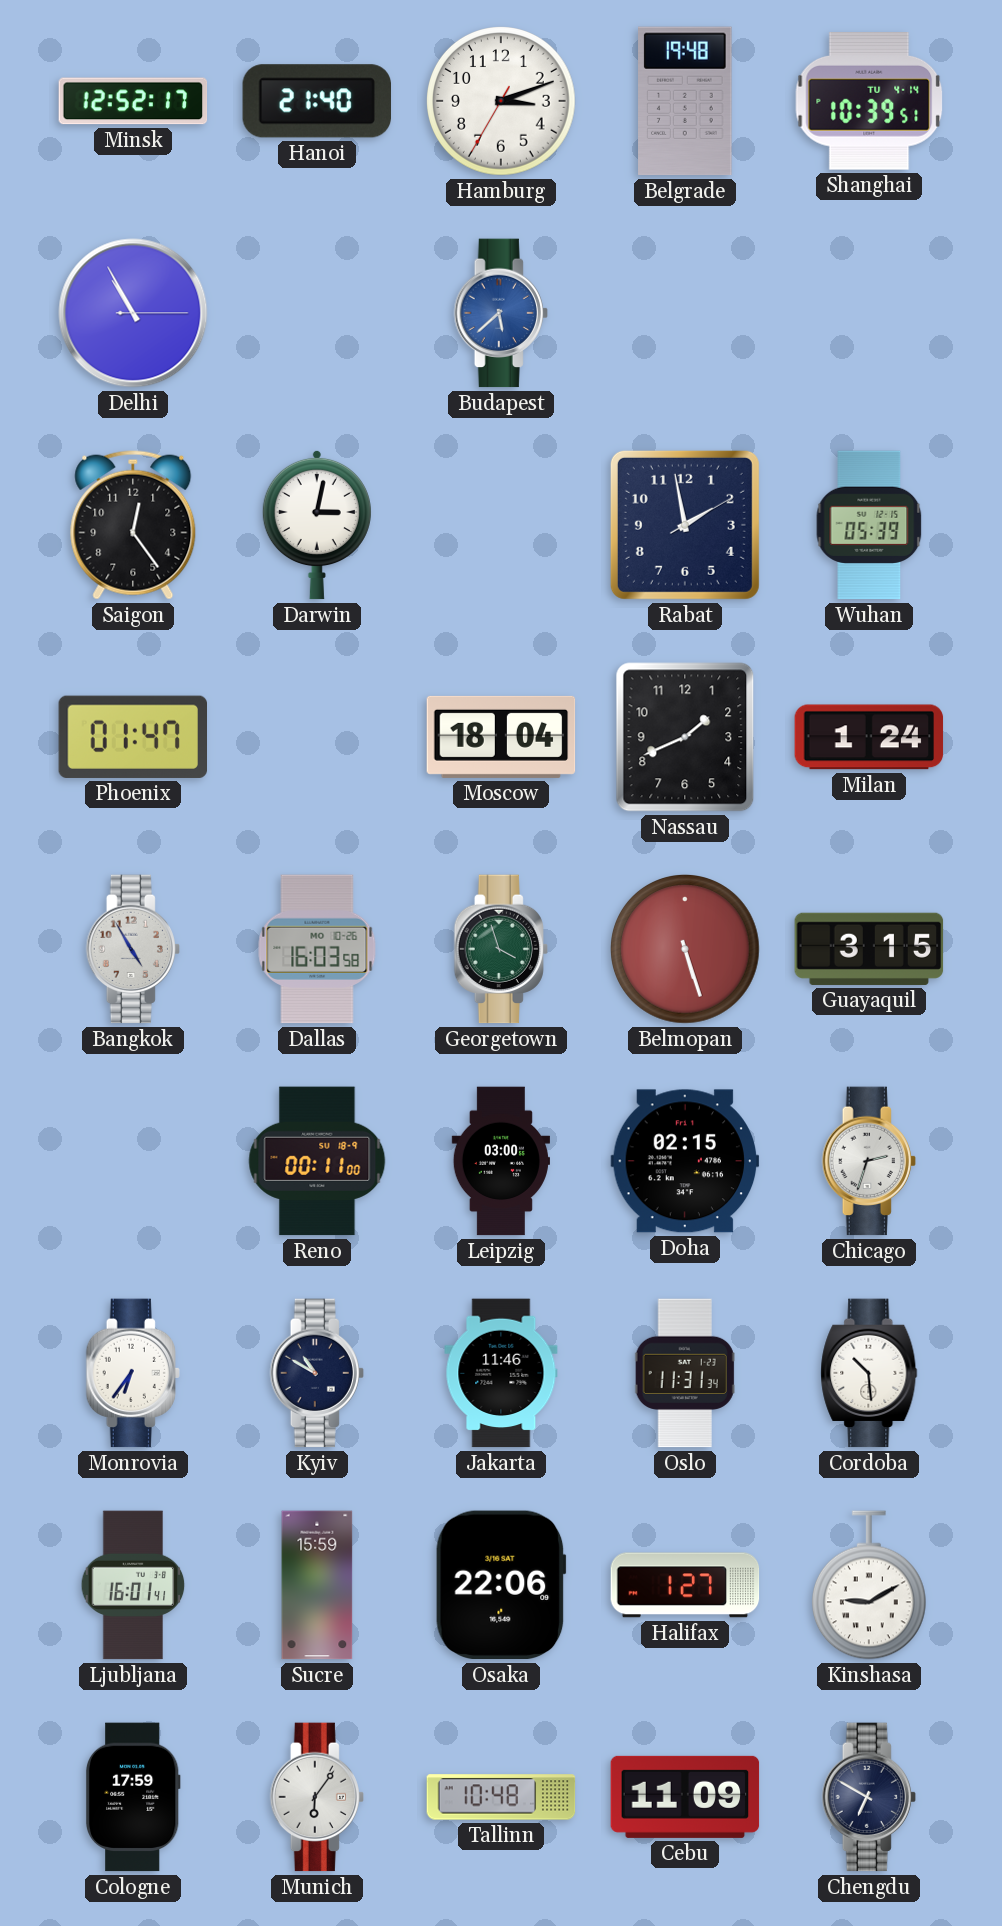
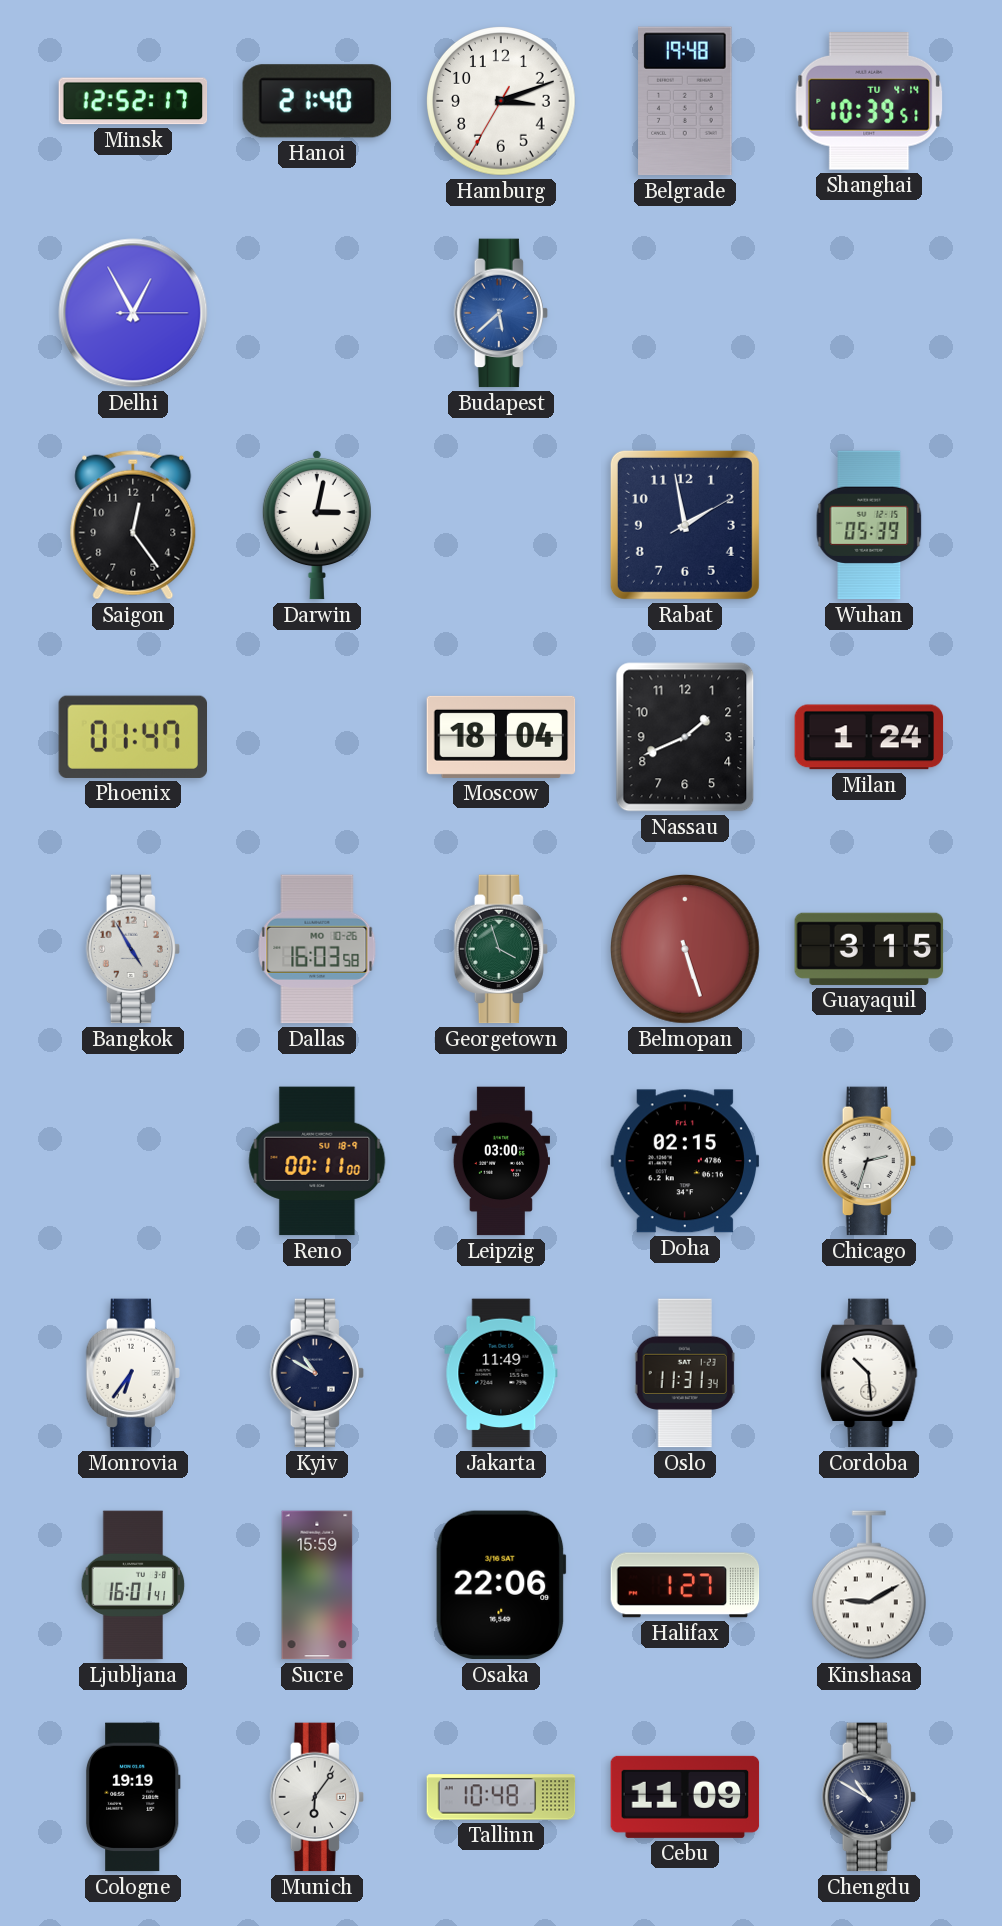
Delhi: 10:55 -> 12:55
Jakarta: 11:46 -> 11:49
Cologne: 17:59 -> 19:19
Chengdu: 6:50 -> 10:50
